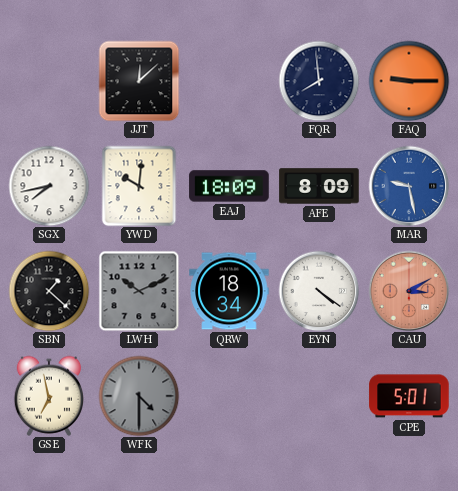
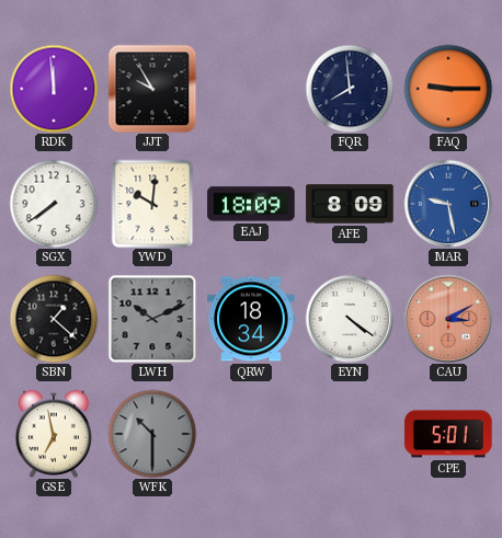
RDK: none -> 11:59
JJT: 12:08 -> 9:55
SGX: 7:43 -> 7:39
WFK: 4:30 -> 10:30
